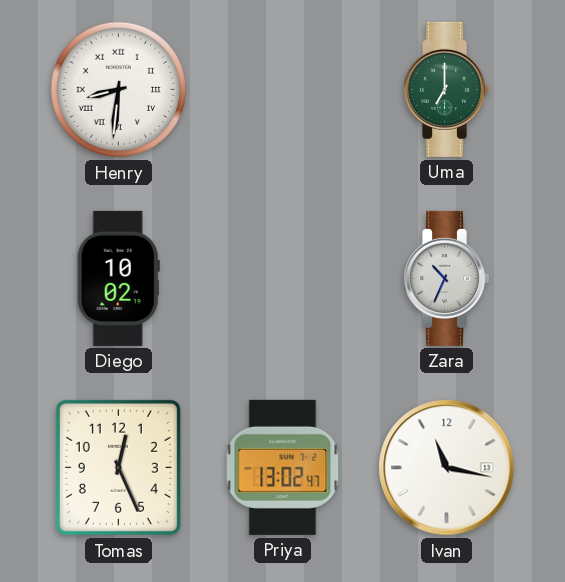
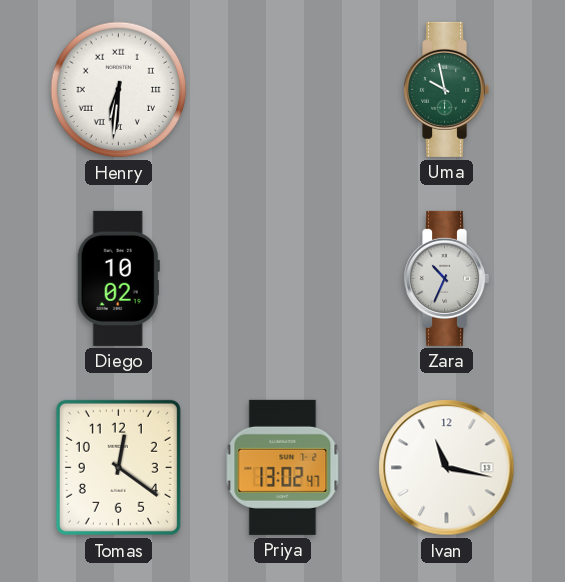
Henry: 8:31 -> 6:31
Uma: 7:00 -> 9:58
Tomas: 12:26 -> 12:21
